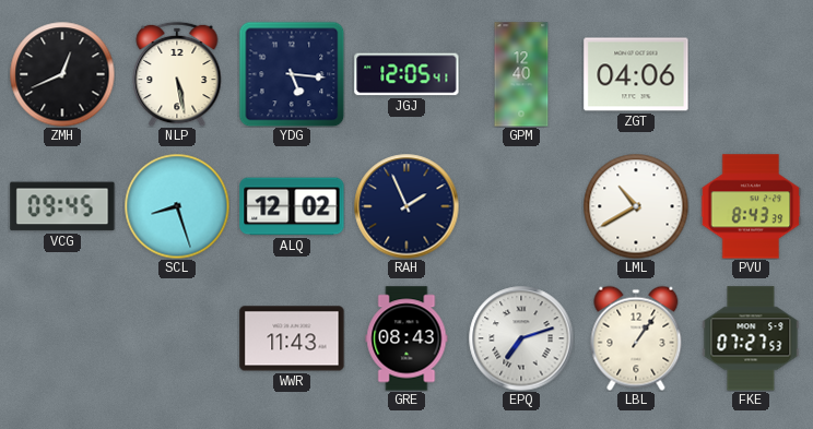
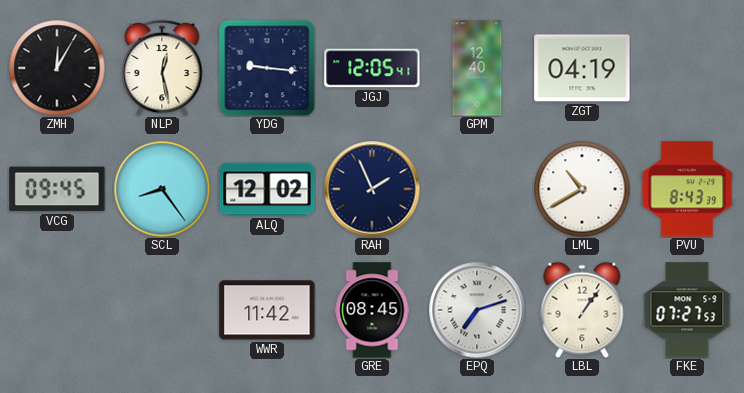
ZMH: 12:41 -> 12:05
NLP: 5:28 -> 12:28
YDG: 5:16 -> 9:16
ZGT: 04:06 -> 04:19
SCL: 8:27 -> 8:24
WWR: 11:43 -> 11:42
GRE: 08:43 -> 08:45
